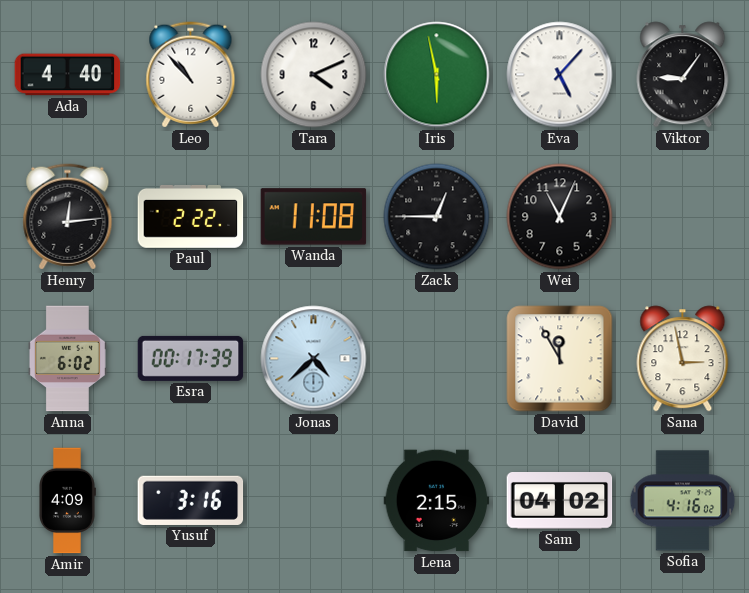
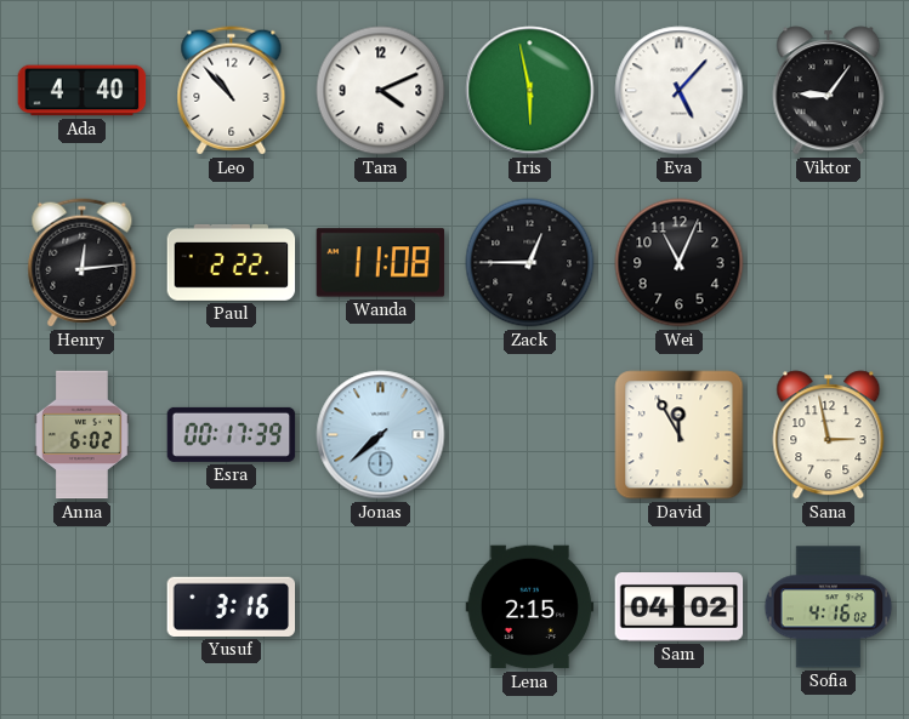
Jonas: 4:38 -> 7:38
Amir: 4:09 -> none
